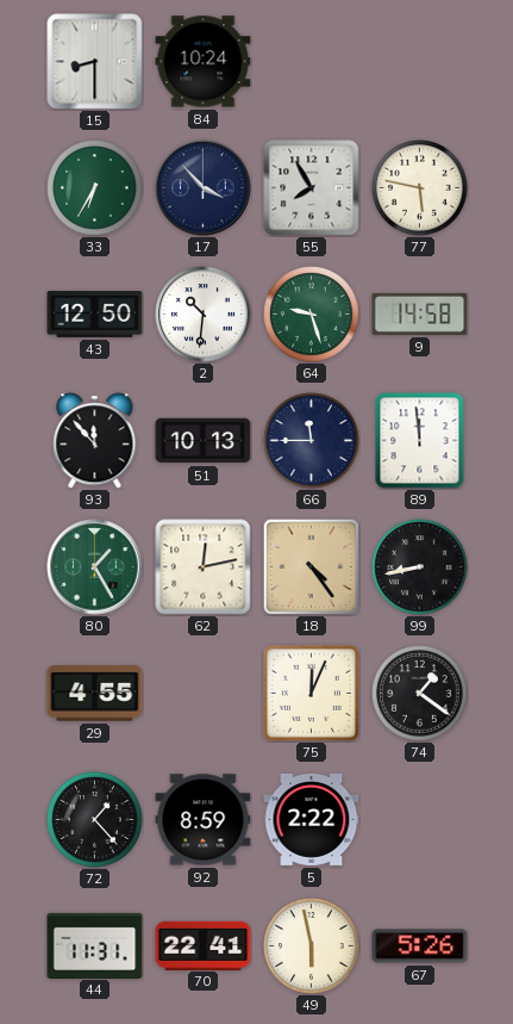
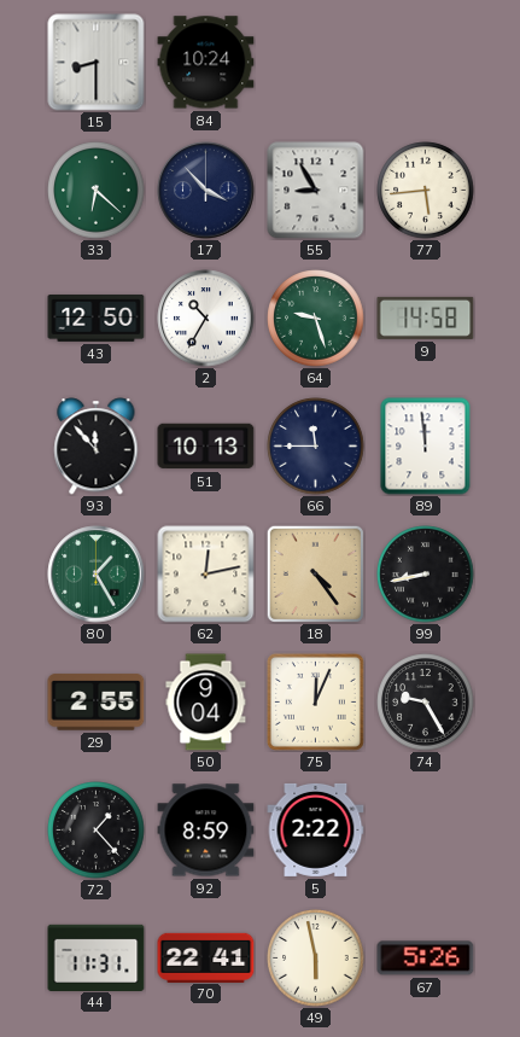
33: 6:35 -> 6:22
55: 7:55 -> 8:55
77: 5:47 -> 5:44
2: 10:31 -> 10:35
29: 4:55 -> 2:55
50: none -> 9:04
74: 1:21 -> 9:25
